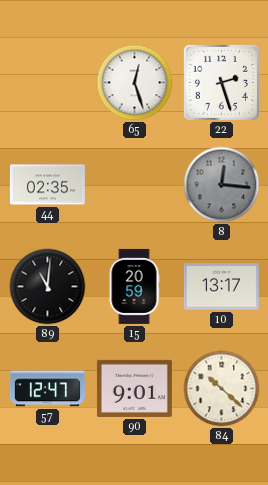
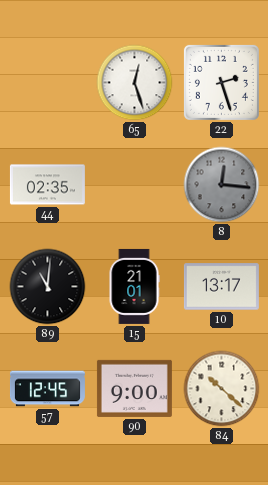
15: 20:59 -> 21:01
57: 12:47 -> 12:45
90: 9:01 -> 9:00
